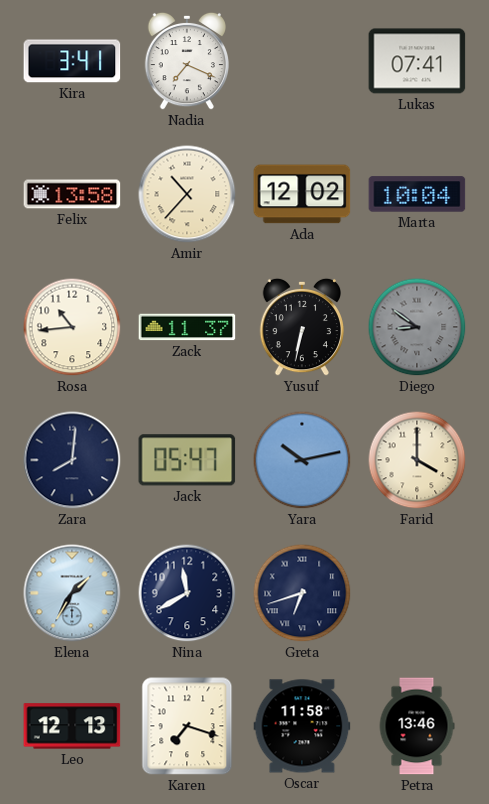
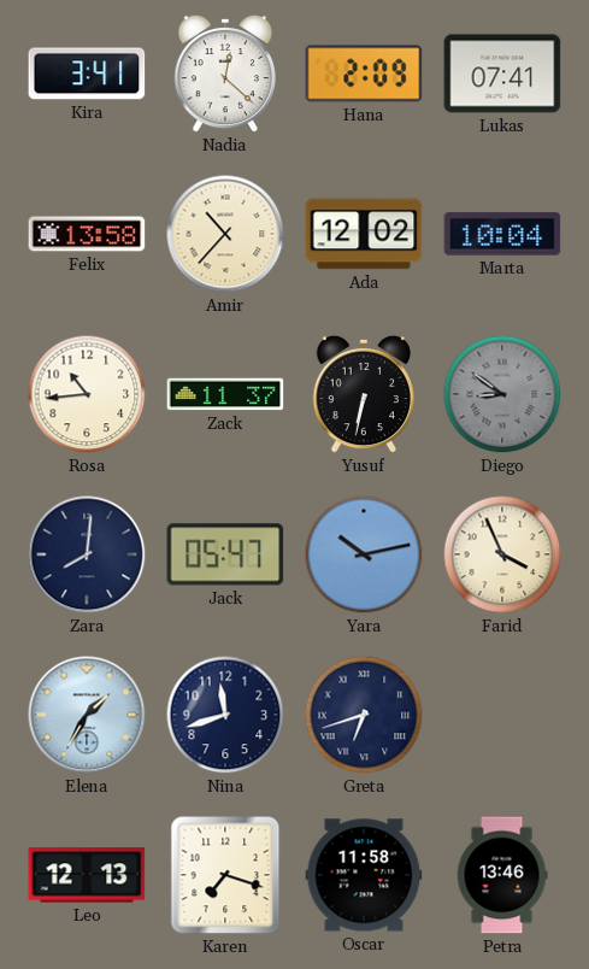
Nadia: 7:19 -> 12:22
Hana: none -> 2:09
Farid: 4:00 -> 3:56
Nina: 11:40 -> 11:42
